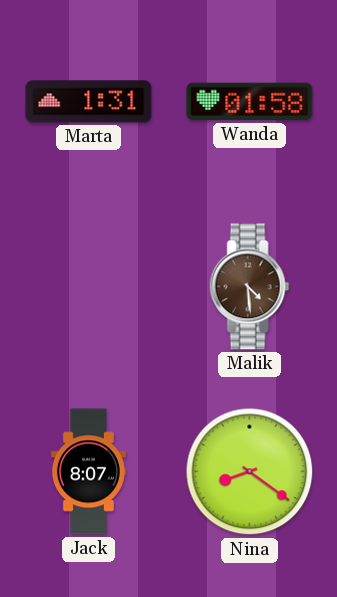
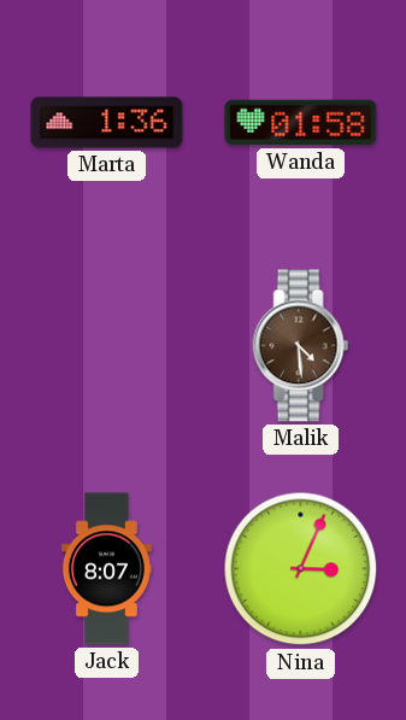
Marta: 1:31 -> 1:36
Nina: 8:21 -> 3:04
